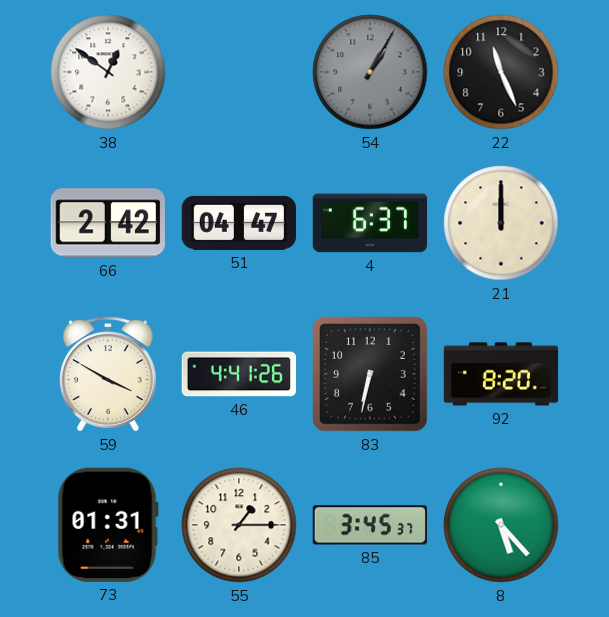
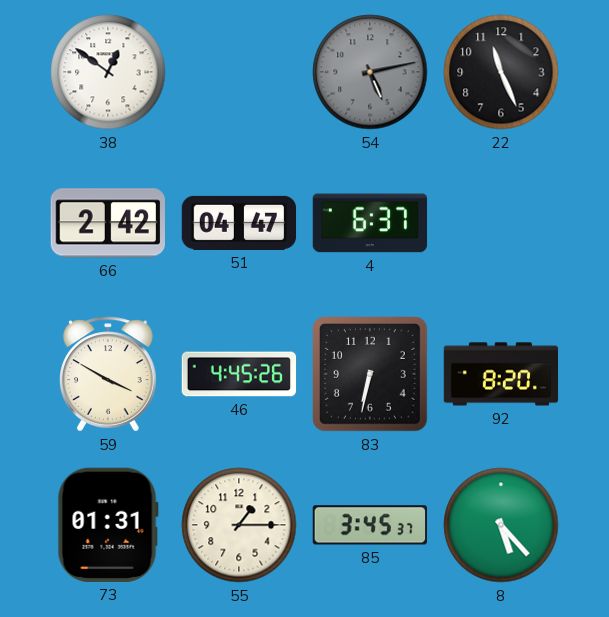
54: 1:05 -> 5:13
21: 12:00 -> none
46: 4:41 -> 4:45
